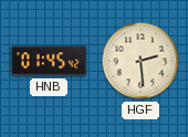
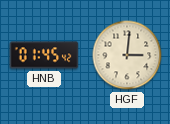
HGF: 2:29 -> 3:01
